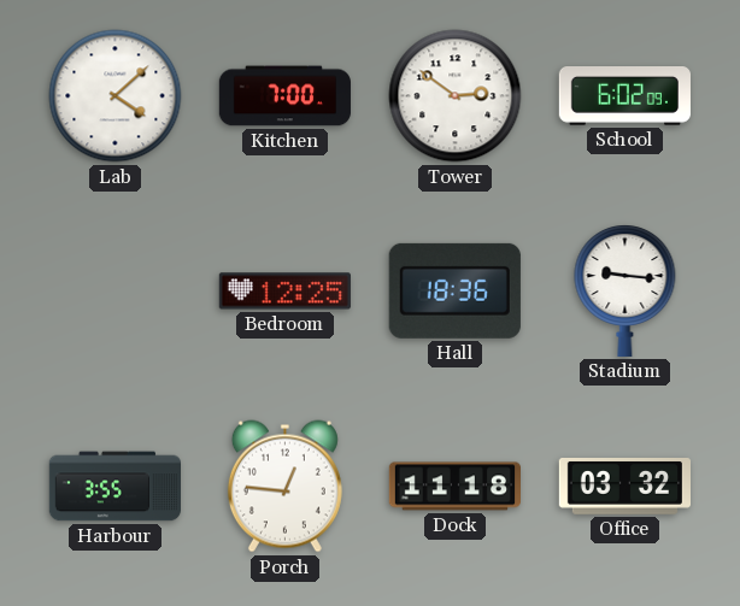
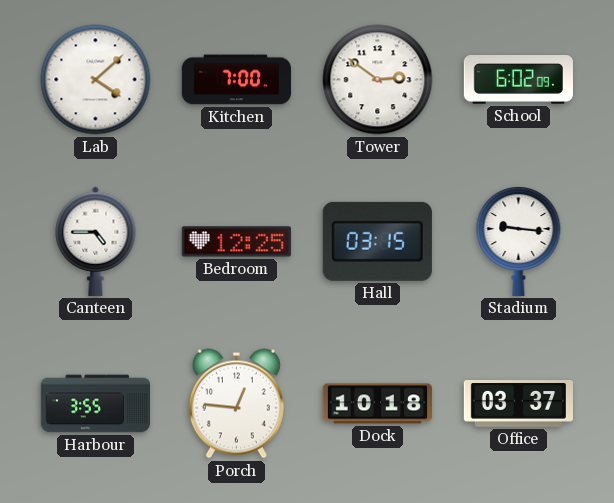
Canteen: none -> 4:45
Hall: 18:36 -> 03:15
Dock: 11:18 -> 10:18
Office: 03:32 -> 03:37
